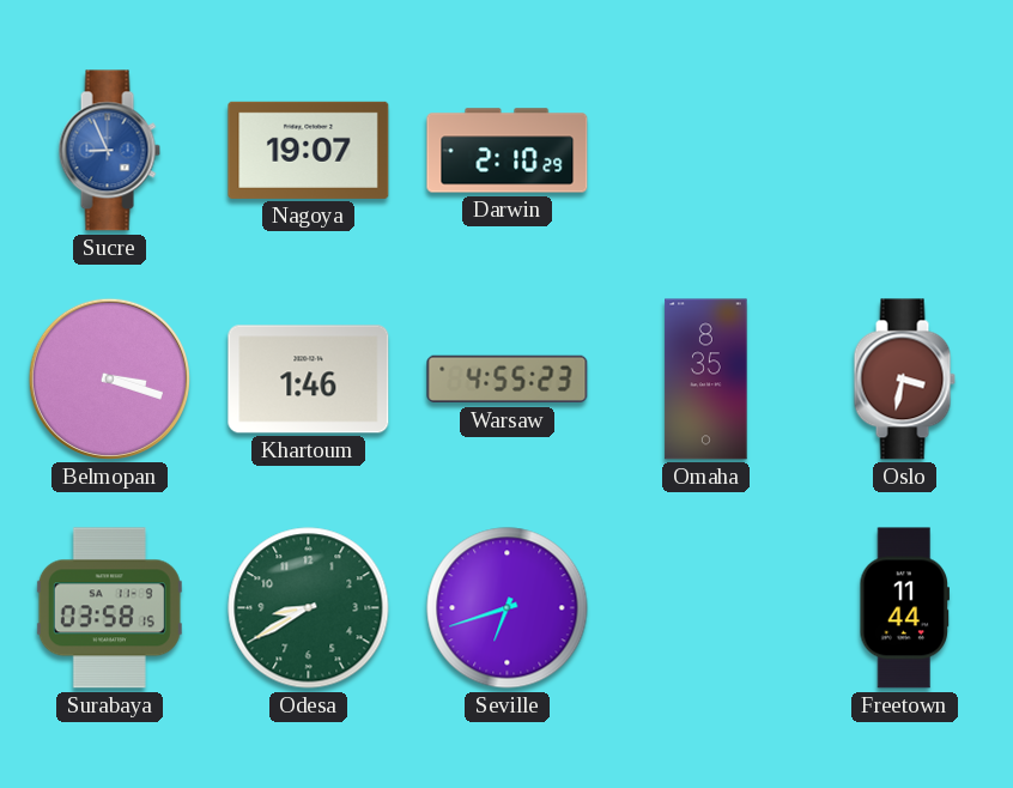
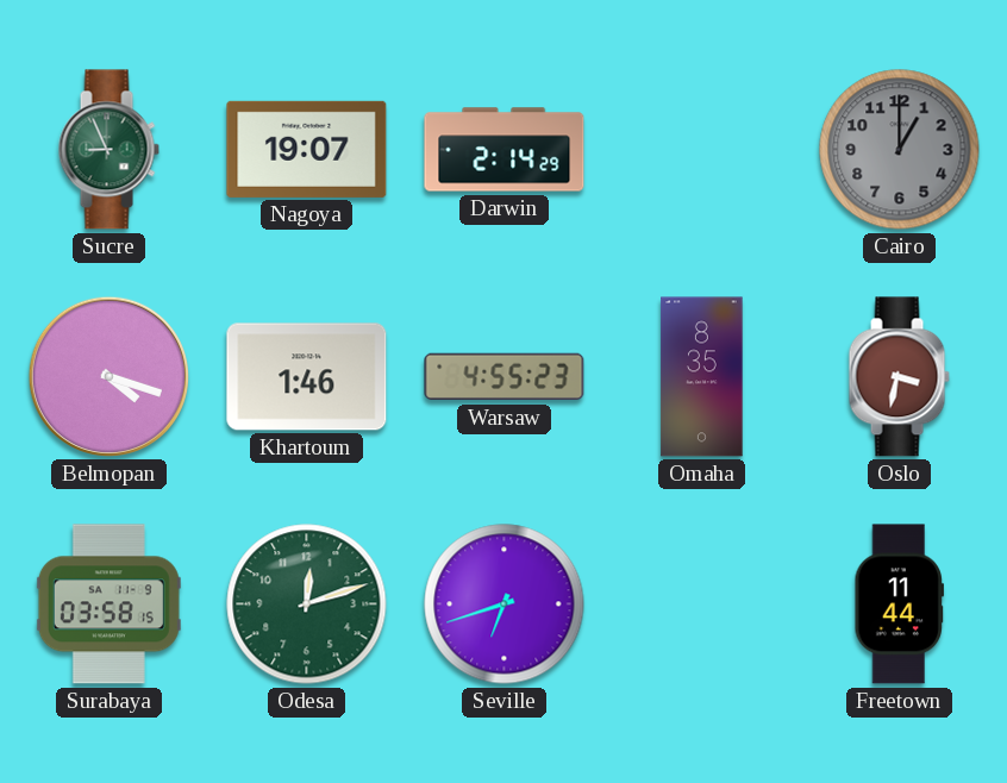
Sucre dial: blue -> green
Darwin: 2:10 -> 2:14
Cairo: none -> 1:00
Belmopan: 3:18 -> 4:18
Odesa: 8:40 -> 12:12
